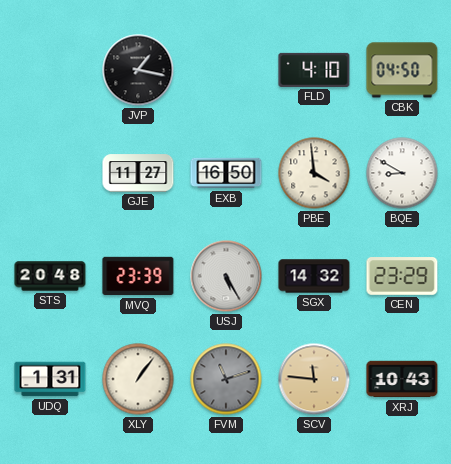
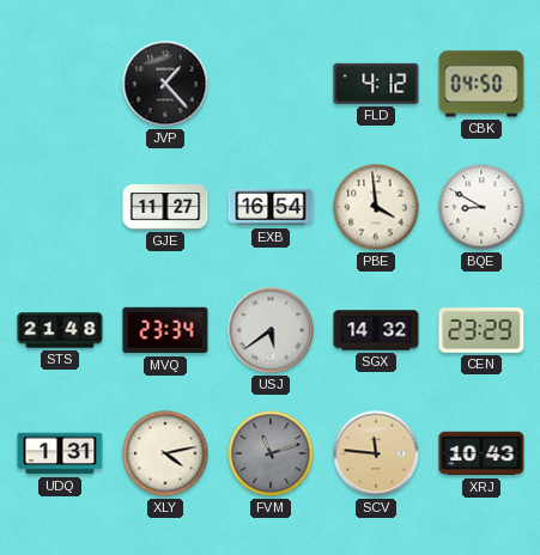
JVP: 1:17 -> 1:23
FLD: 4:10 -> 4:12
EXB: 16:50 -> 16:54
STS: 20:48 -> 21:48
MVQ: 23:39 -> 23:34
USJ: 5:25 -> 5:39
XLY: 1:06 -> 4:13
